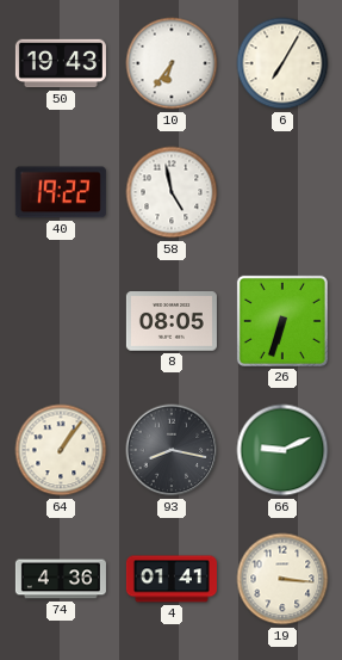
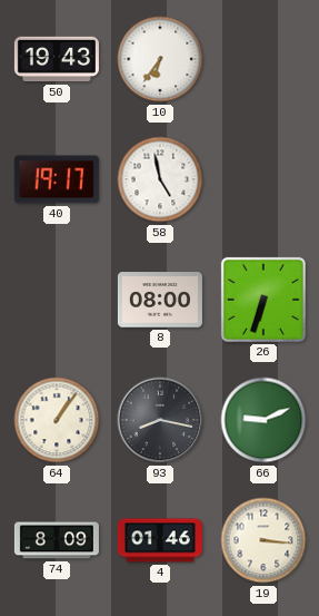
6: 7:05 -> none
40: 19:22 -> 19:17
8: 08:05 -> 08:00
74: 4:36 -> 8:09
4: 01:41 -> 01:46
